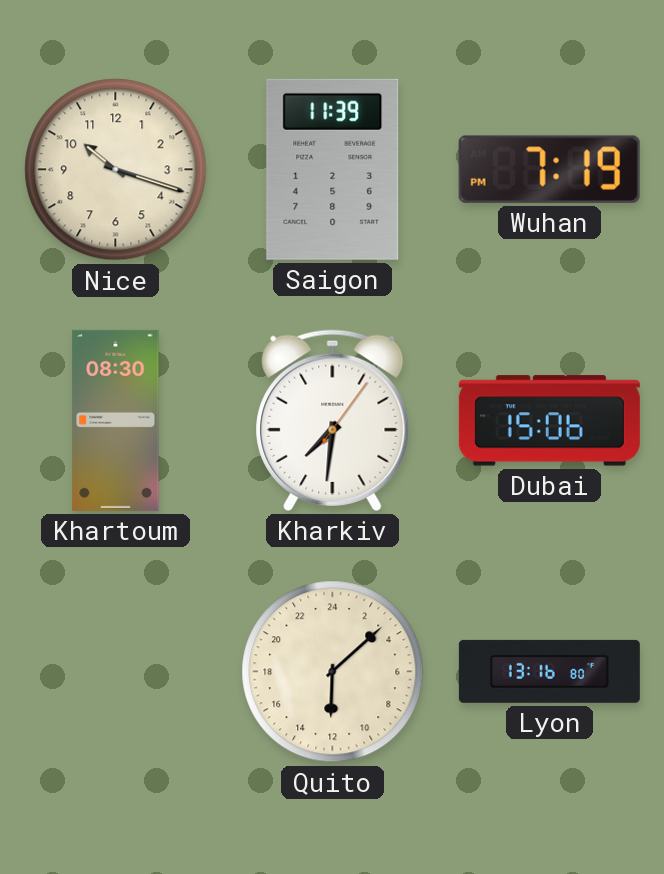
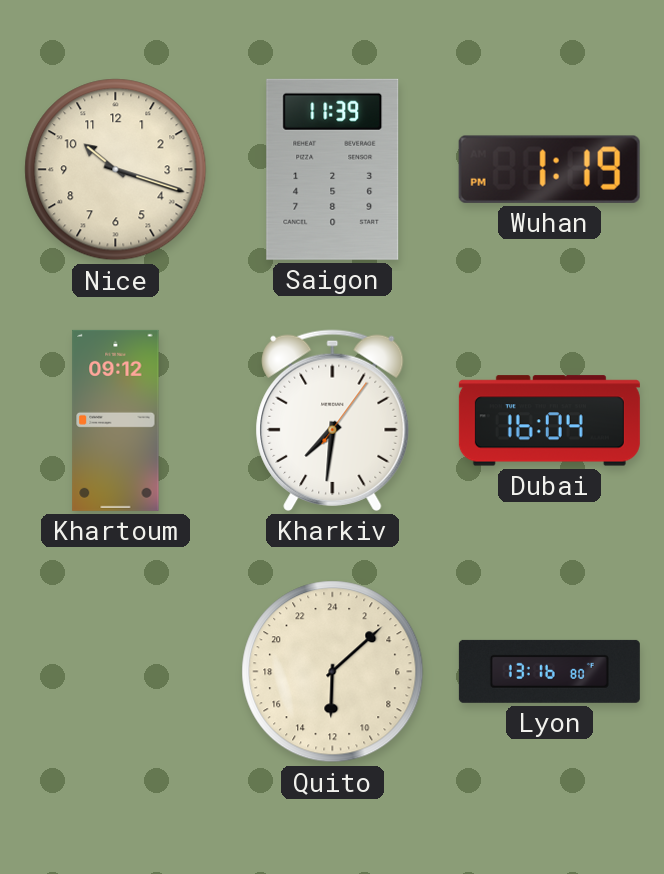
Wuhan: 7:19 -> 1:19
Khartoum: 08:30 -> 09:12
Dubai: 15:06 -> 16:04
